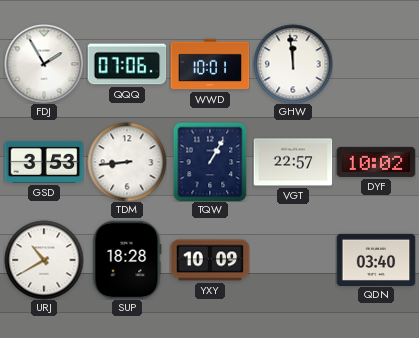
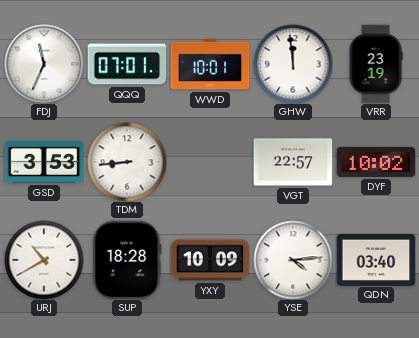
FDJ: 1:55 -> 11:34
QQQ: 07:06 -> 07:01
VRR: none -> 23:19
TQW: 1:05 -> none
YSE: none -> 4:14
